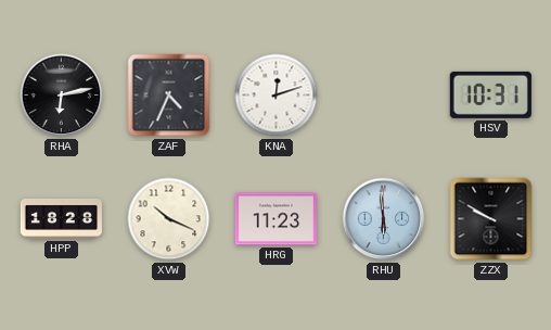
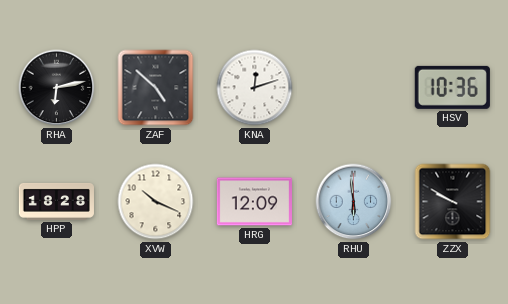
ZAF: 4:34 -> 4:52
HSV: 10:31 -> 10:36
HRG: 11:23 -> 12:09
